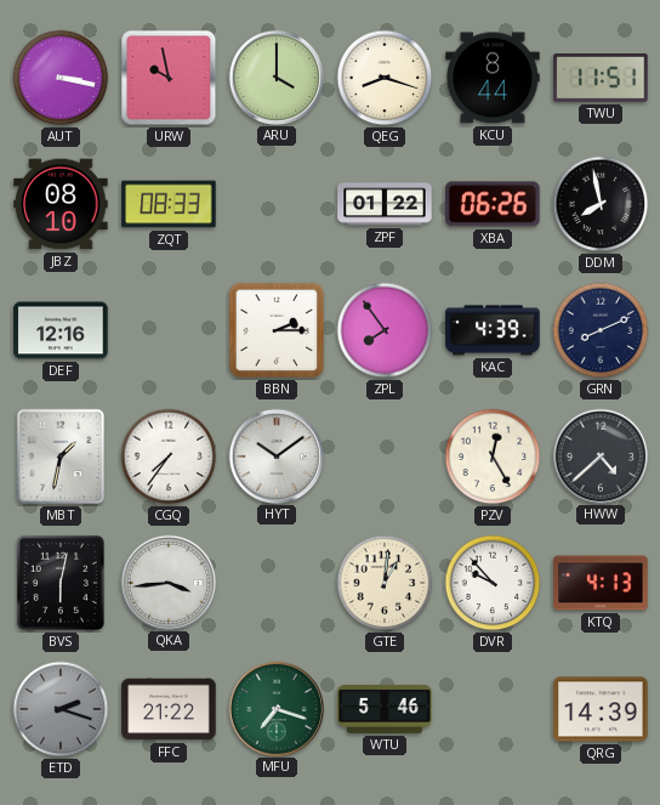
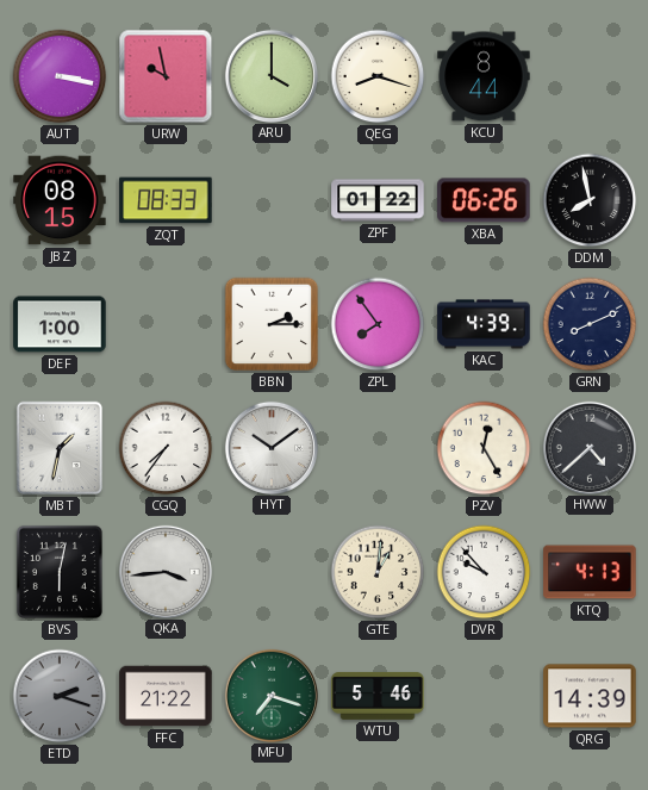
TWU: 11:51 -> none
JBZ: 08:10 -> 08:15
DEF: 12:16 -> 1:00
